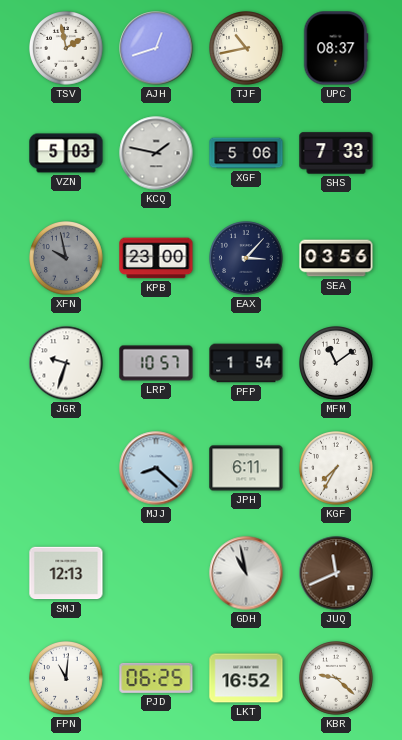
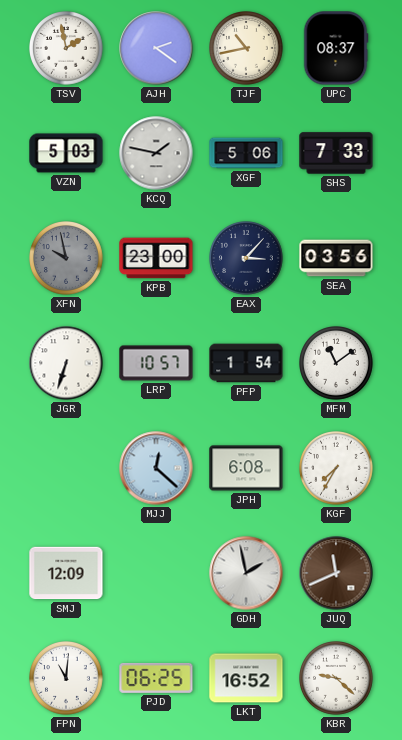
AJH: 12:42 -> 2:21
JGR: 9:33 -> 6:33
MJJ: 8:22 -> 12:22
JPH: 6:11 -> 6:08
SMJ: 12:13 -> 12:09
GDH: 10:58 -> 1:58
